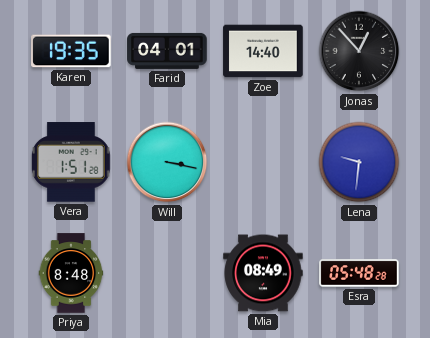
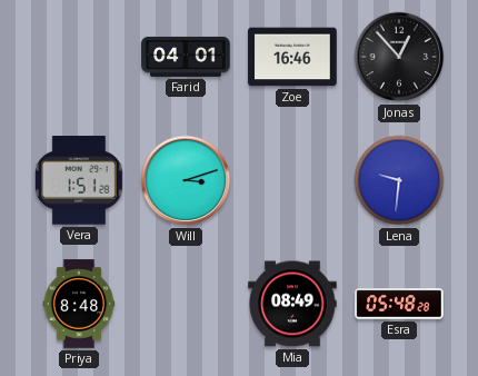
Karen: 19:35 -> none
Zoe: 14:40 -> 16:46
Will: 3:17 -> 3:12
